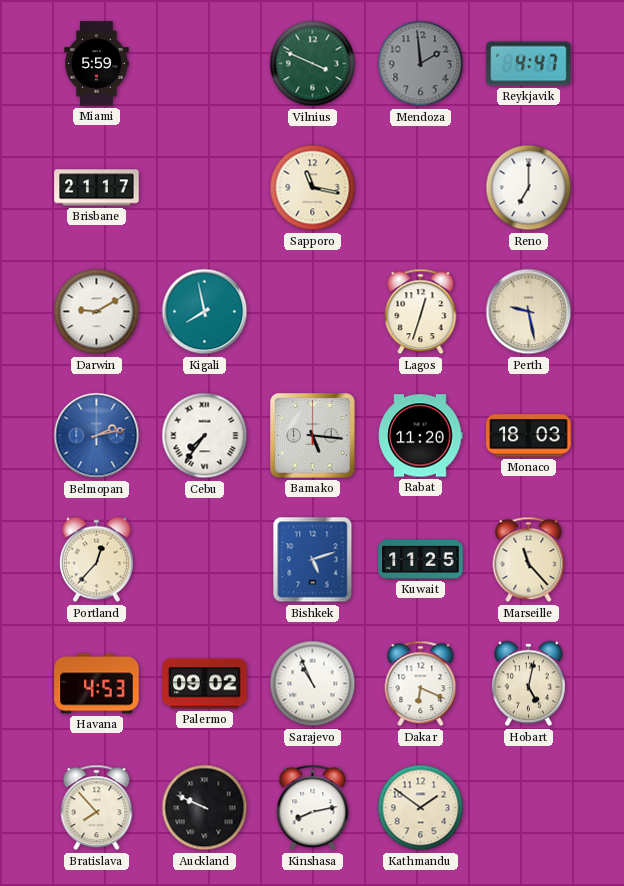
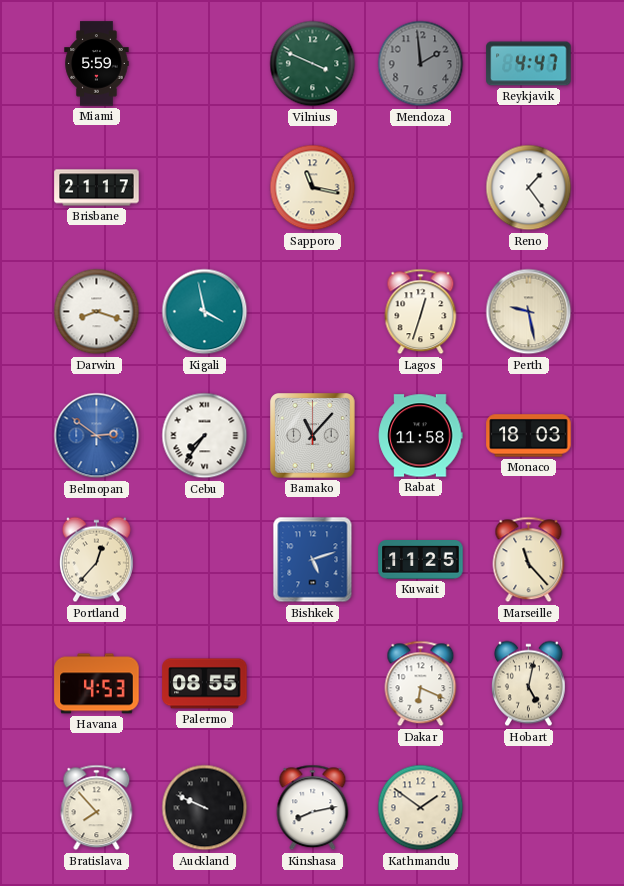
Reno: 7:00 -> 1:24
Darwin: 9:10 -> 8:18
Kigali: 7:58 -> 3:58
Belmopan: 2:13 -> 2:51
Bamako: 5:16 -> 11:07
Rabat: 11:20 -> 11:58
Palermo: 09:02 -> 08:55
Sarajevo: 10:56 -> none
